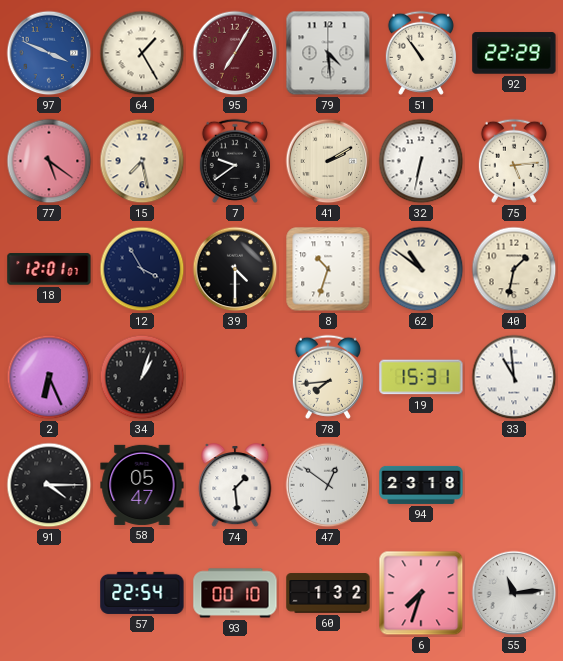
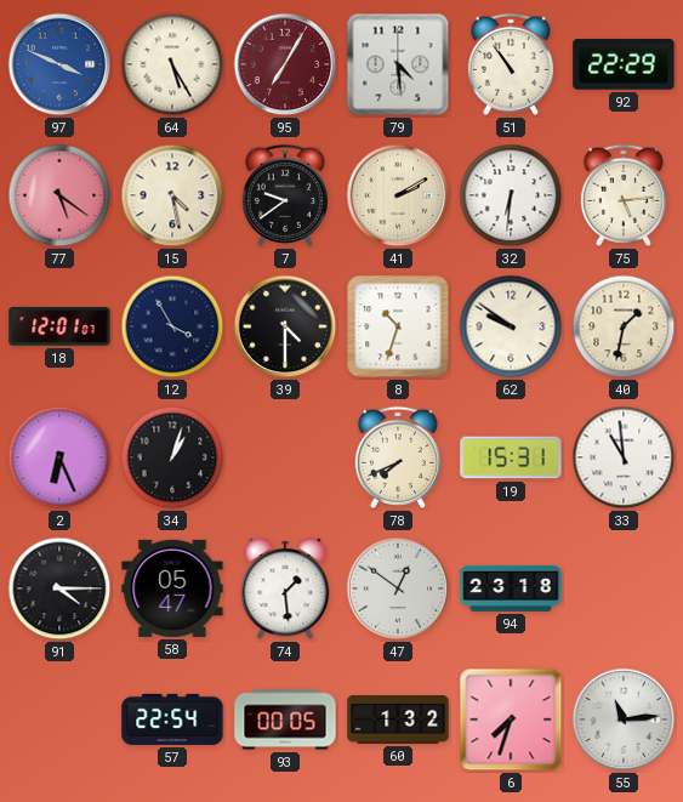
64: 1:25 -> 5:25
15: 7:28 -> 4:28
32: 6:32 -> 6:31
62: 10:51 -> 9:51
78: 7:44 -> 7:41
93: 00:10 -> 00:05
